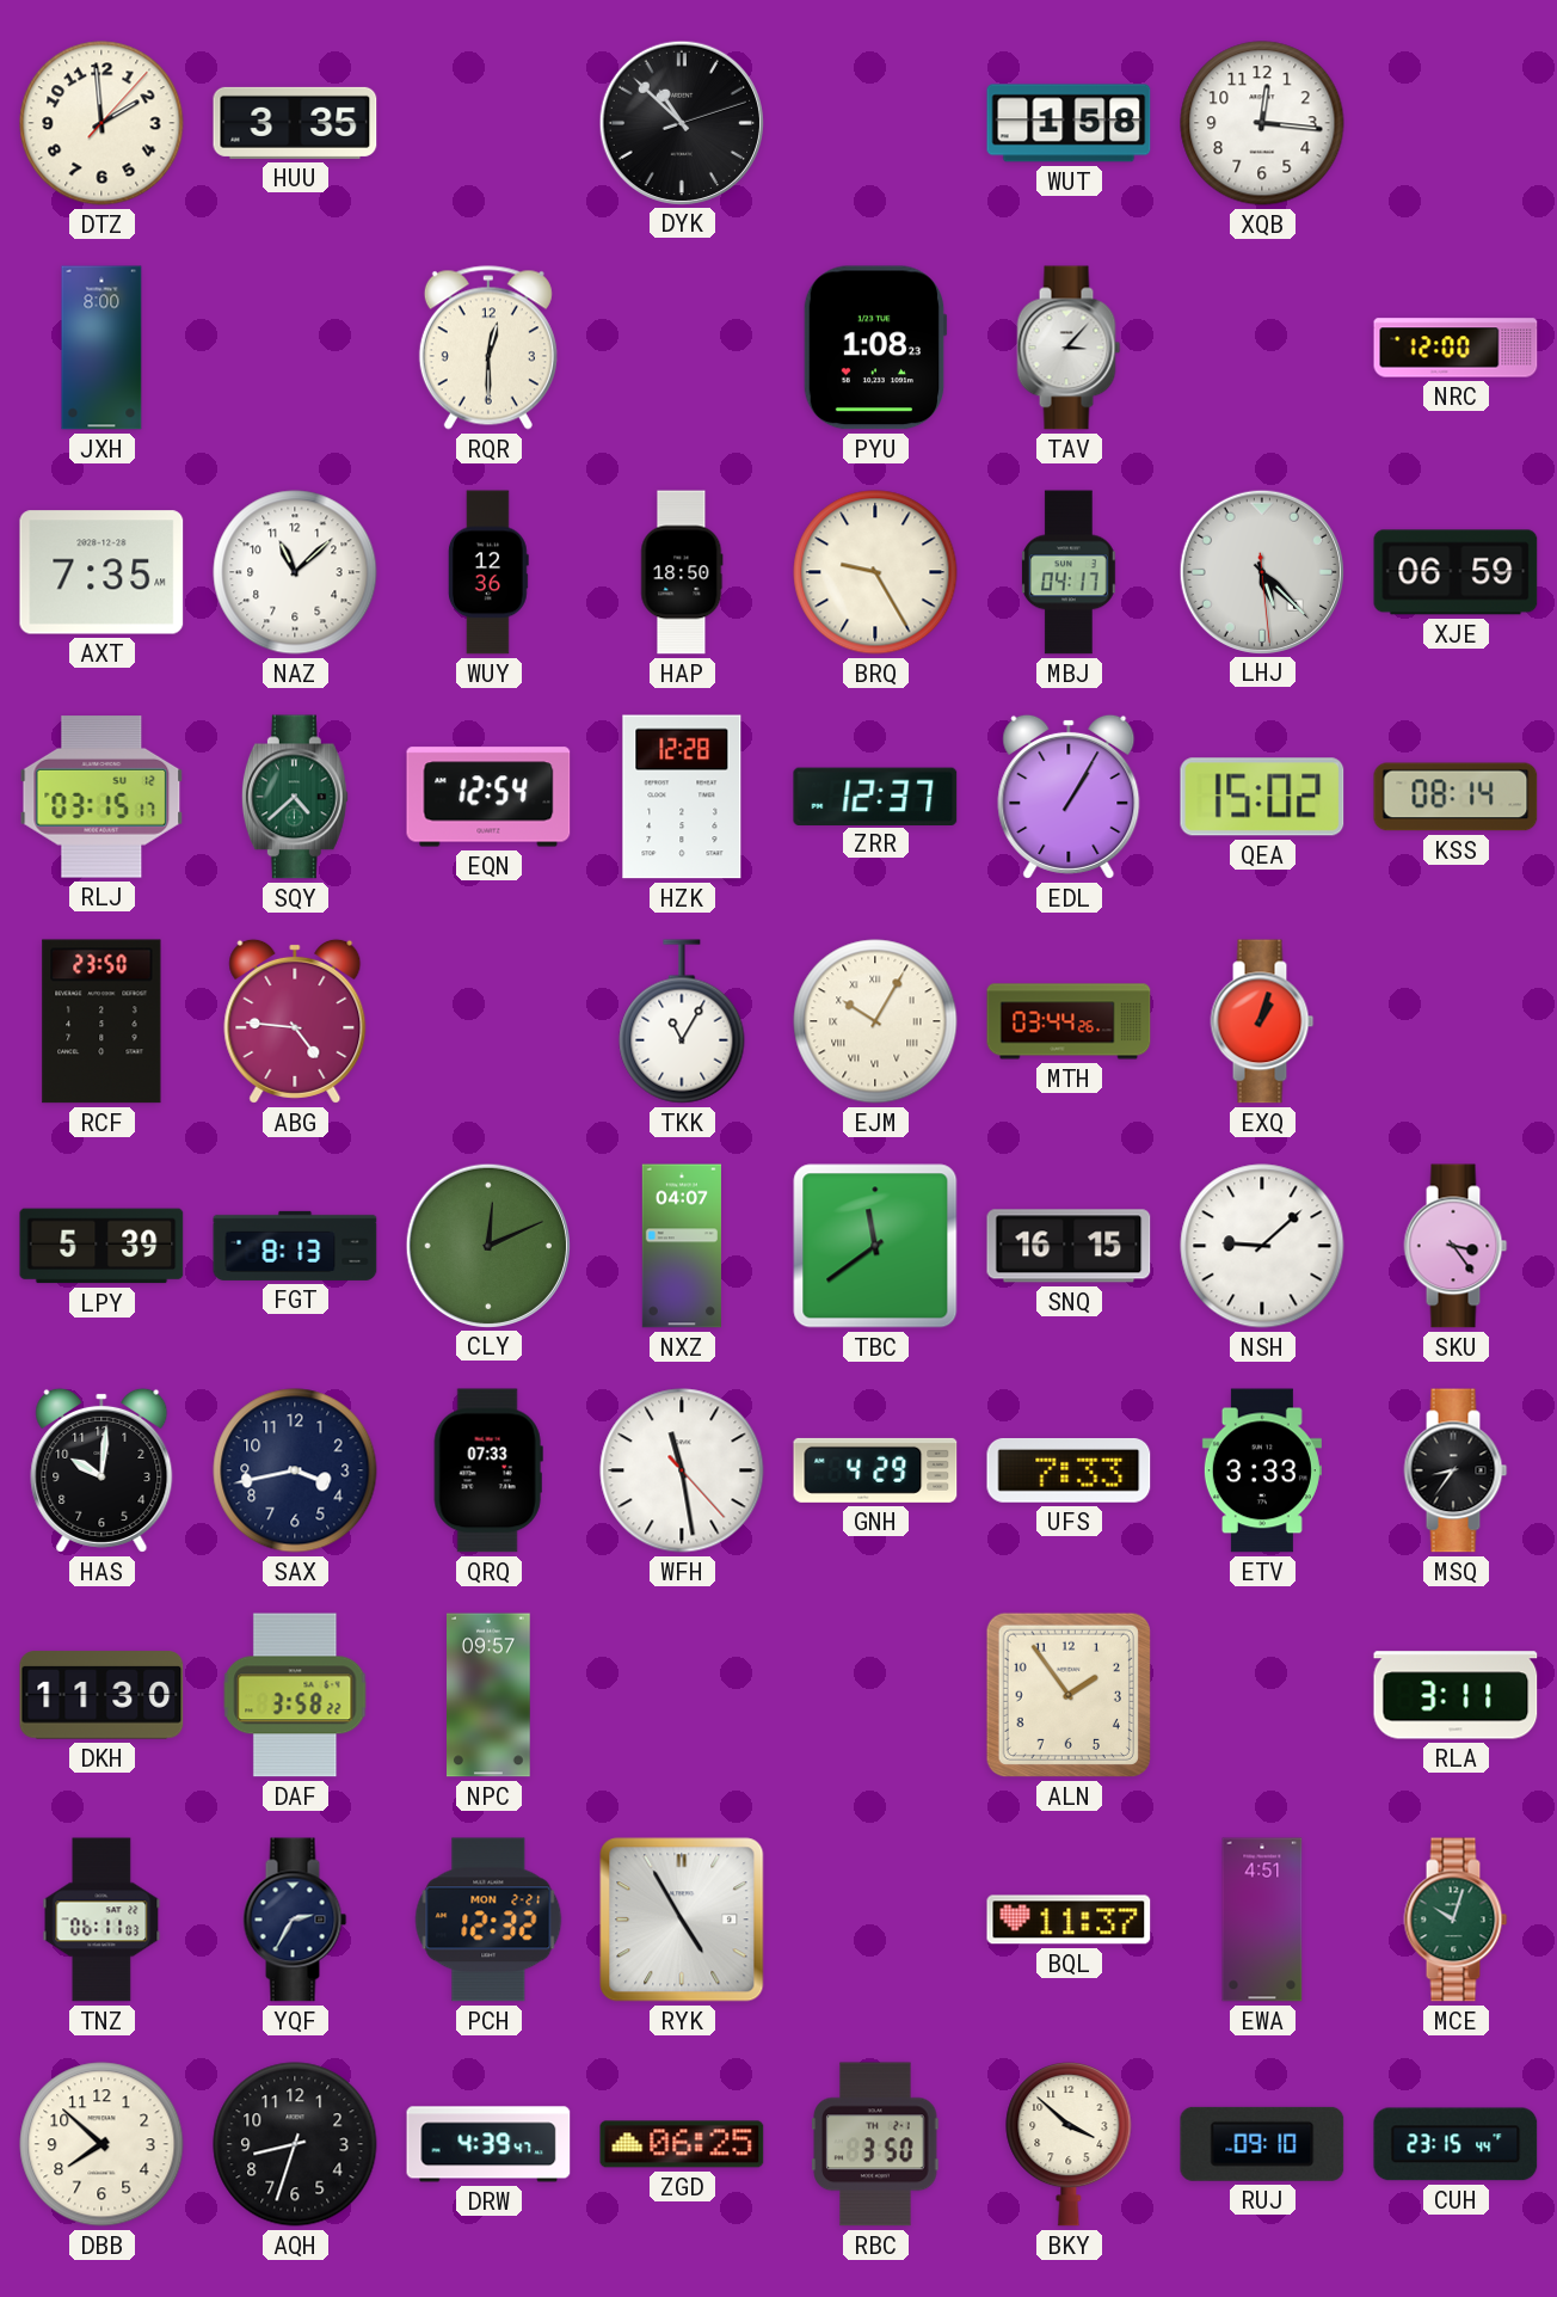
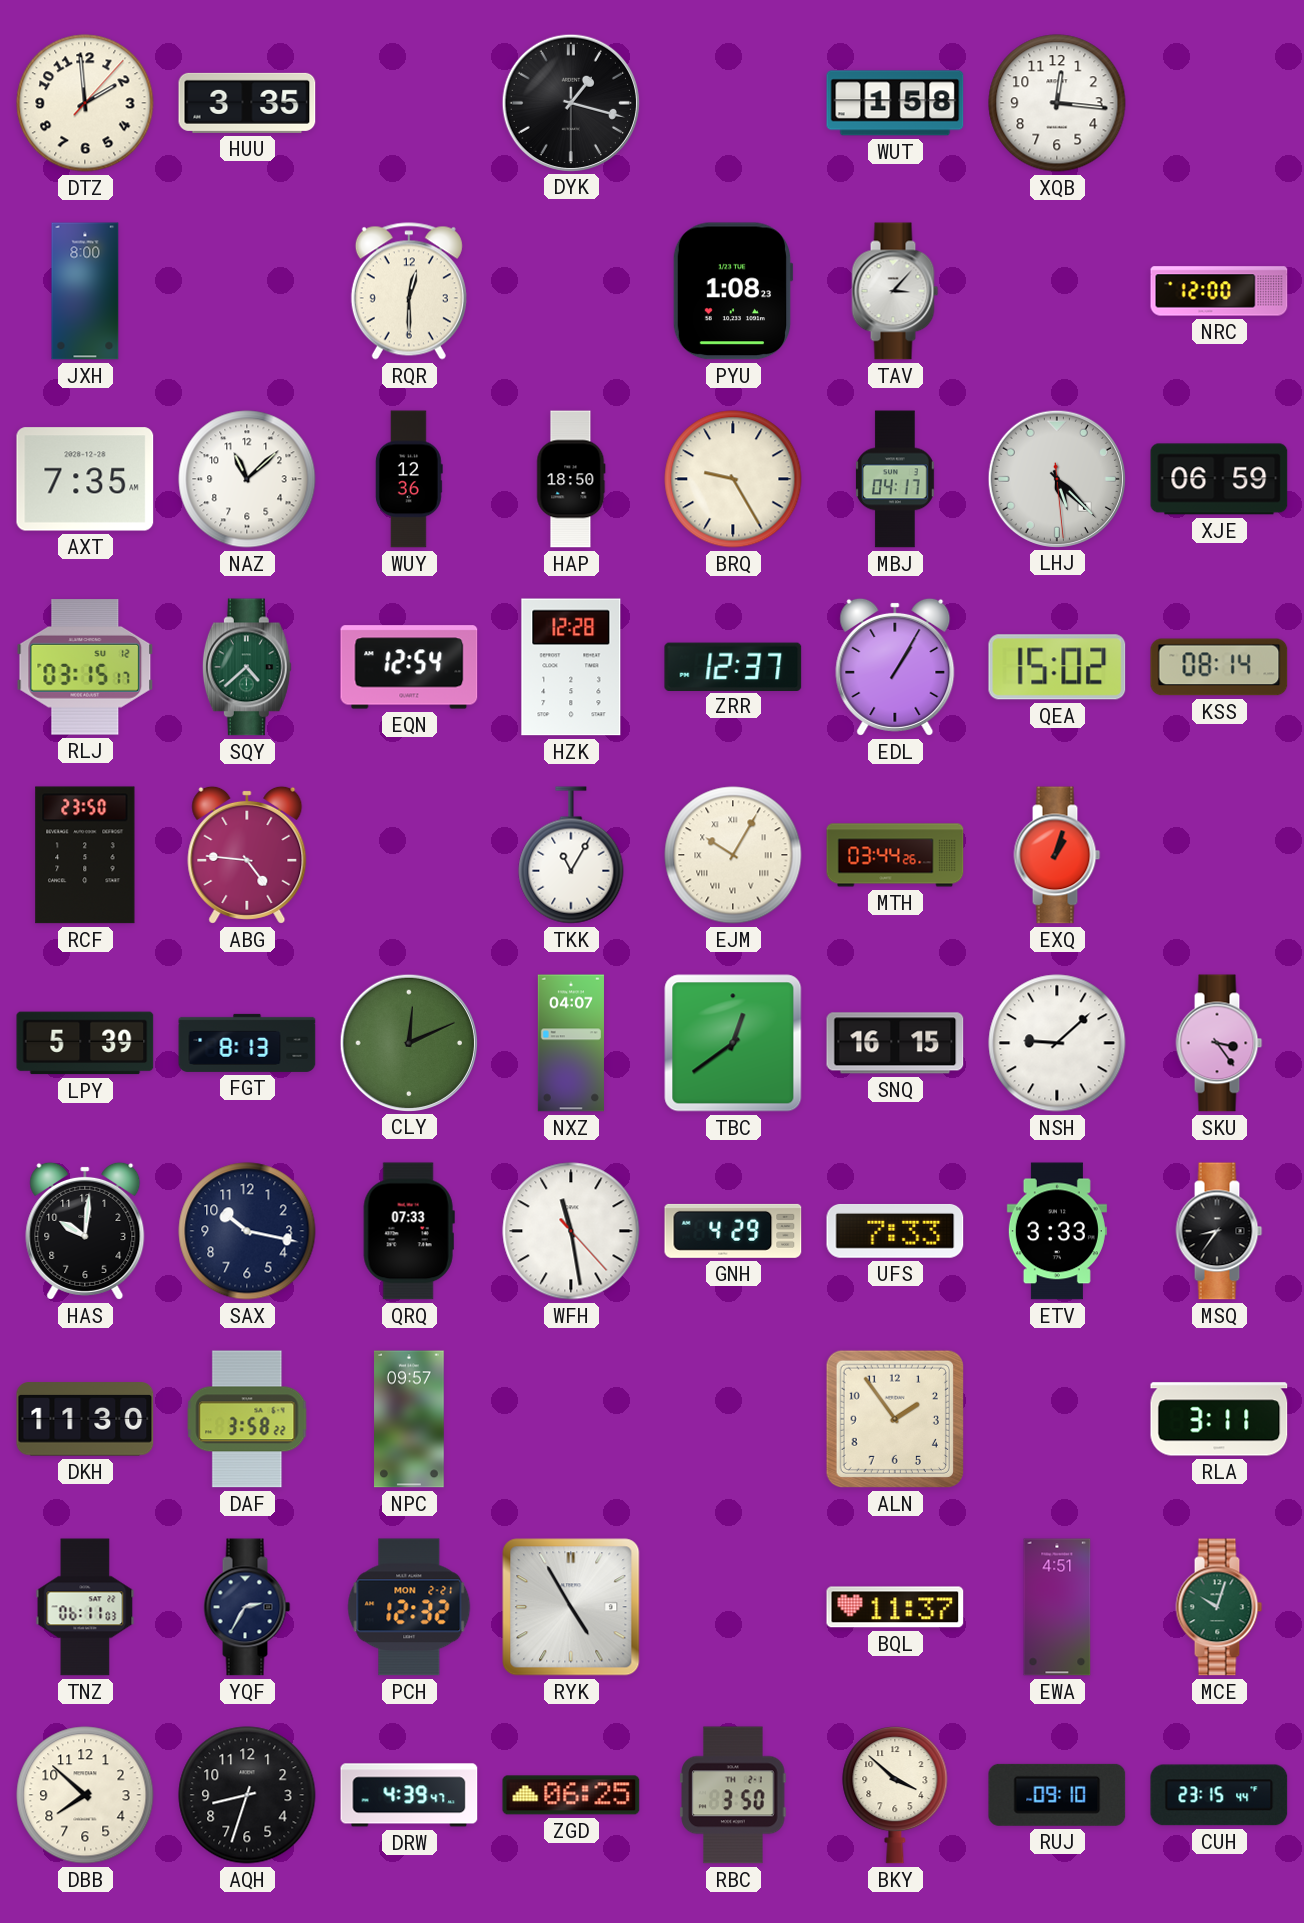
DYK: 10:52 -> 1:17
TBC: 11:39 -> 12:39
SAX: 3:43 -> 10:17
